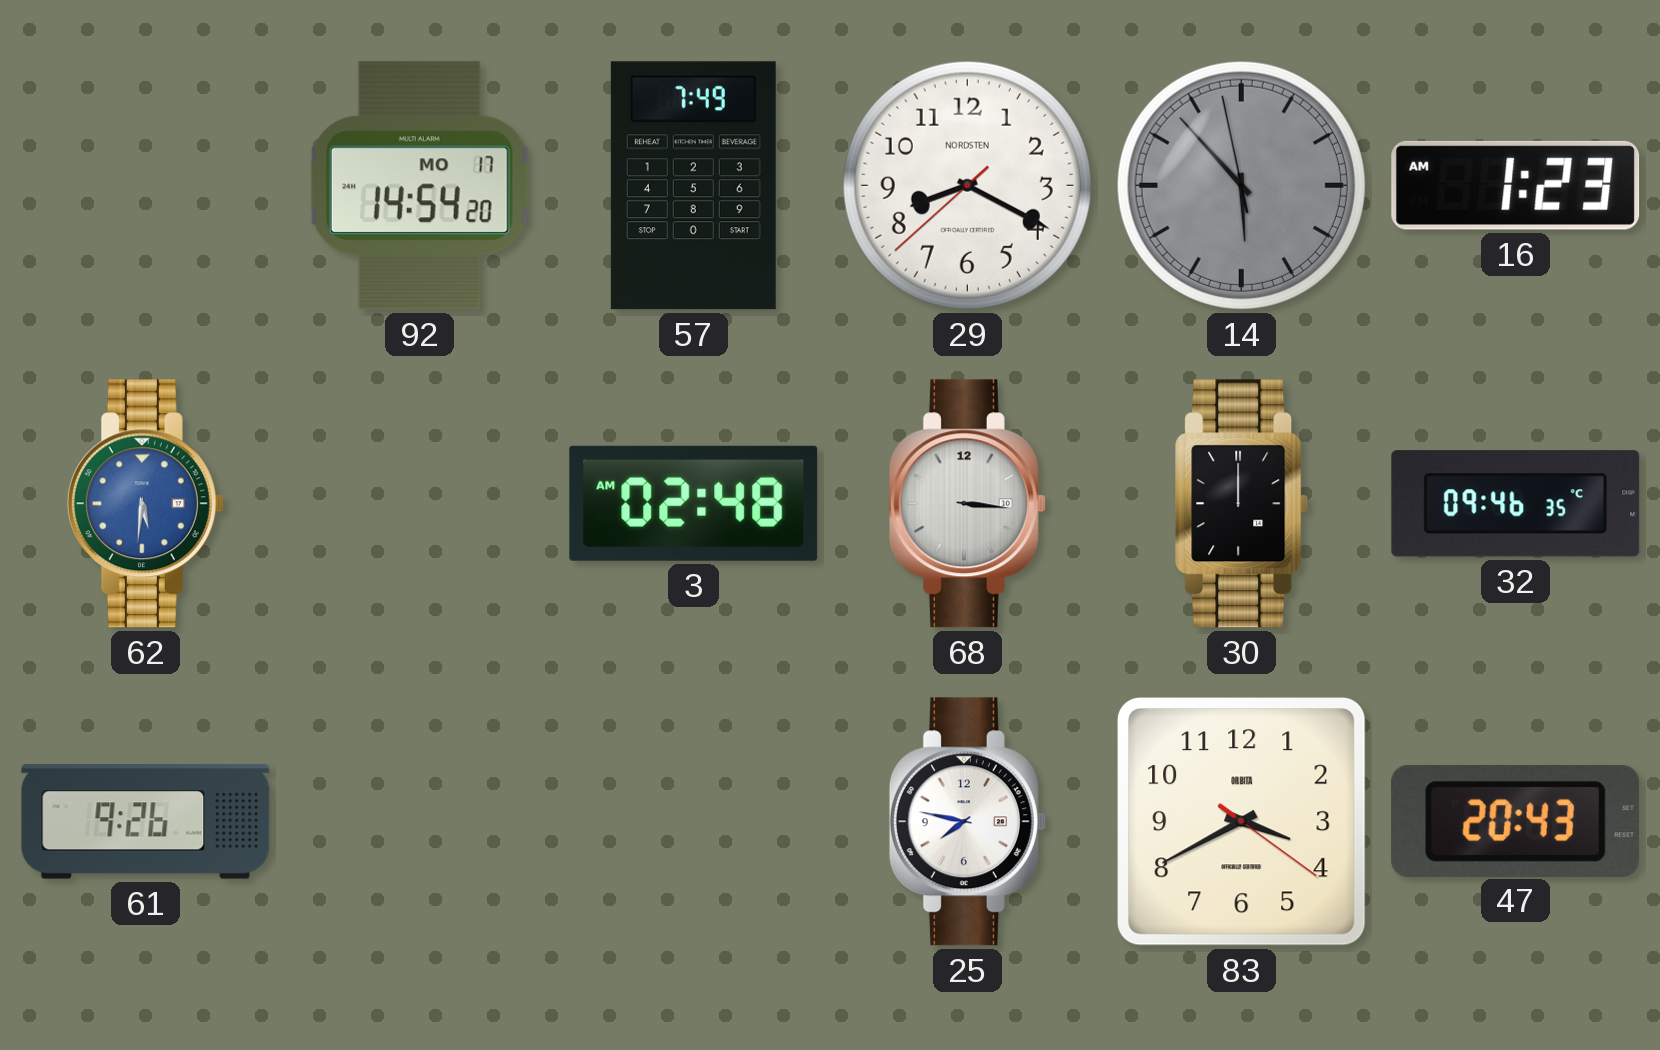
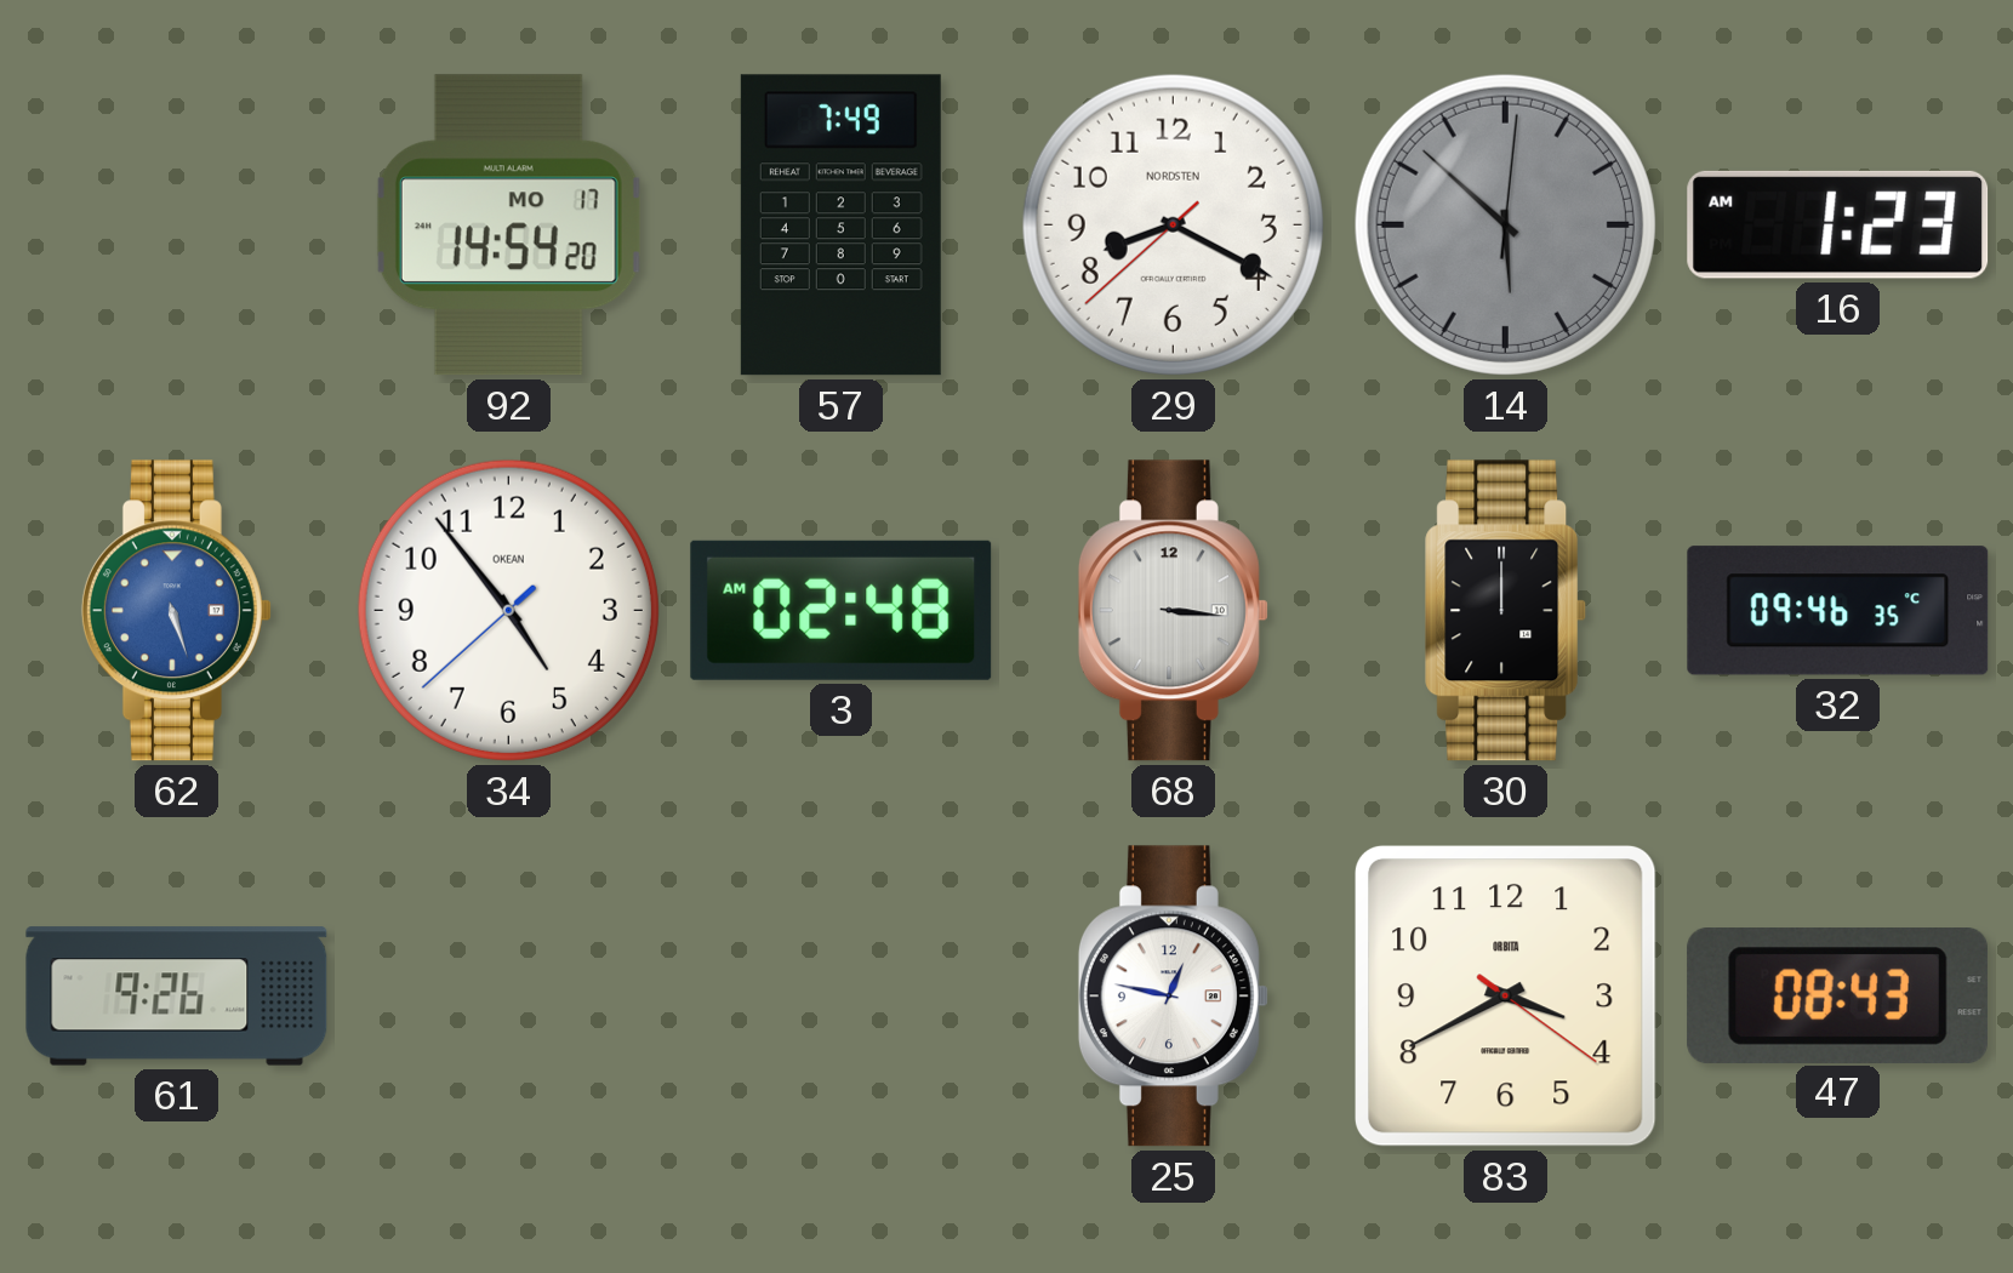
14: 5:52:58 -> 5:52:01
62: 5:31 -> 5:27
34: none -> 4:53
25: 7:47 -> 12:47
47: 20:43 -> 08:43
